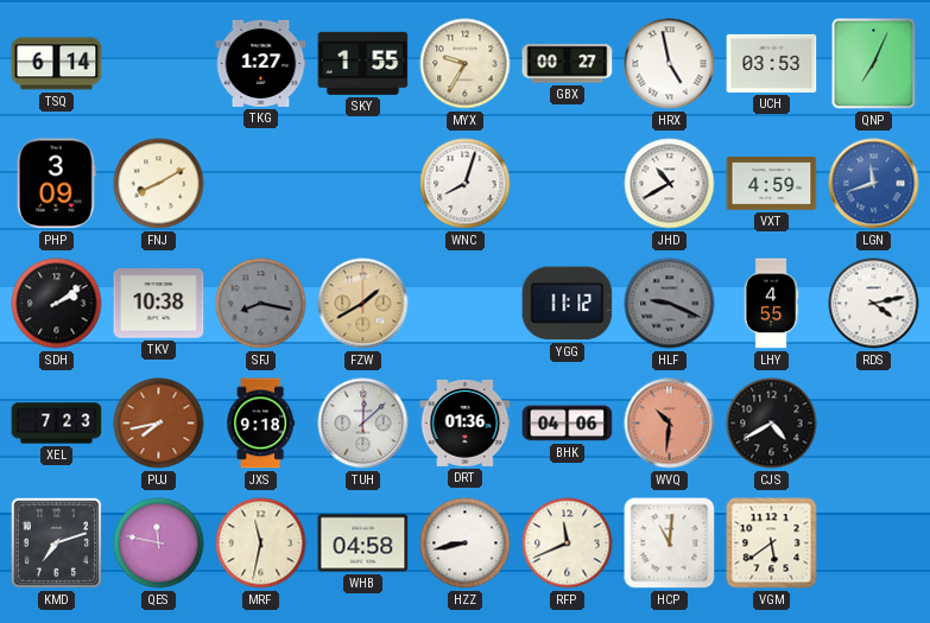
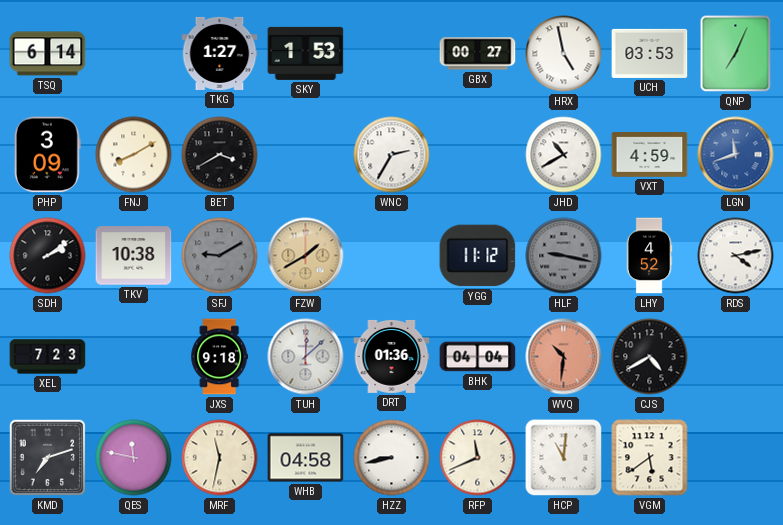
SKY: 1:55 -> 1:53
MYX: 9:35 -> none
BET: none -> 3:40
WNC: 8:03 -> 2:35
SFJ: 8:17 -> 9:10
HLF: 9:19 -> 9:17
LHY: 4:55 -> 4:52
PUJ: 7:43 -> none
BHK: 04:06 -> 04:04
